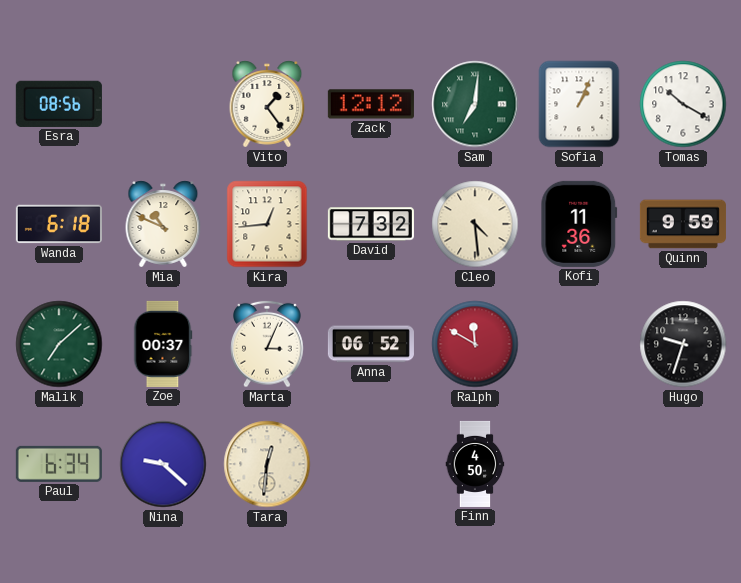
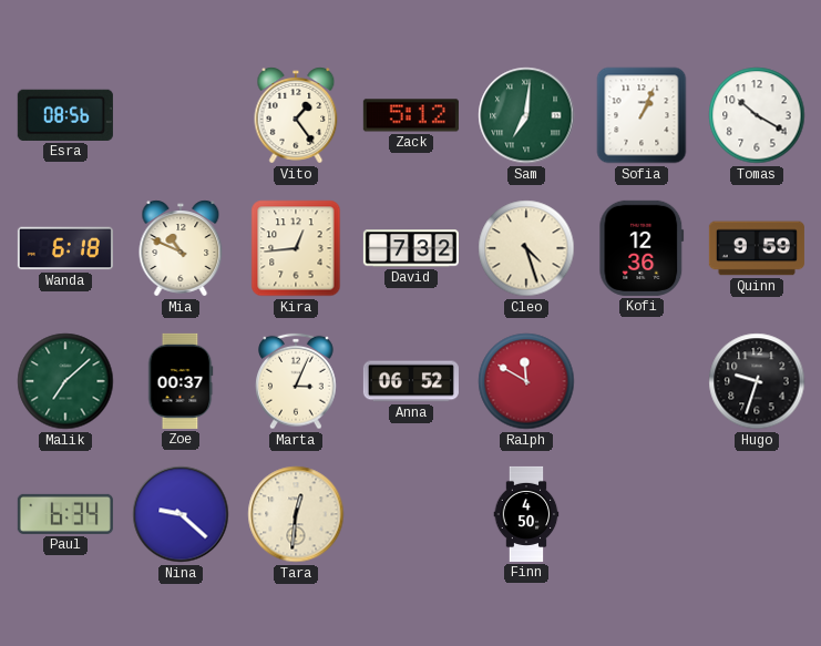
Zack: 12:12 -> 5:12
Cleo: 4:29 -> 4:27
Kofi: 11:36 -> 12:36
